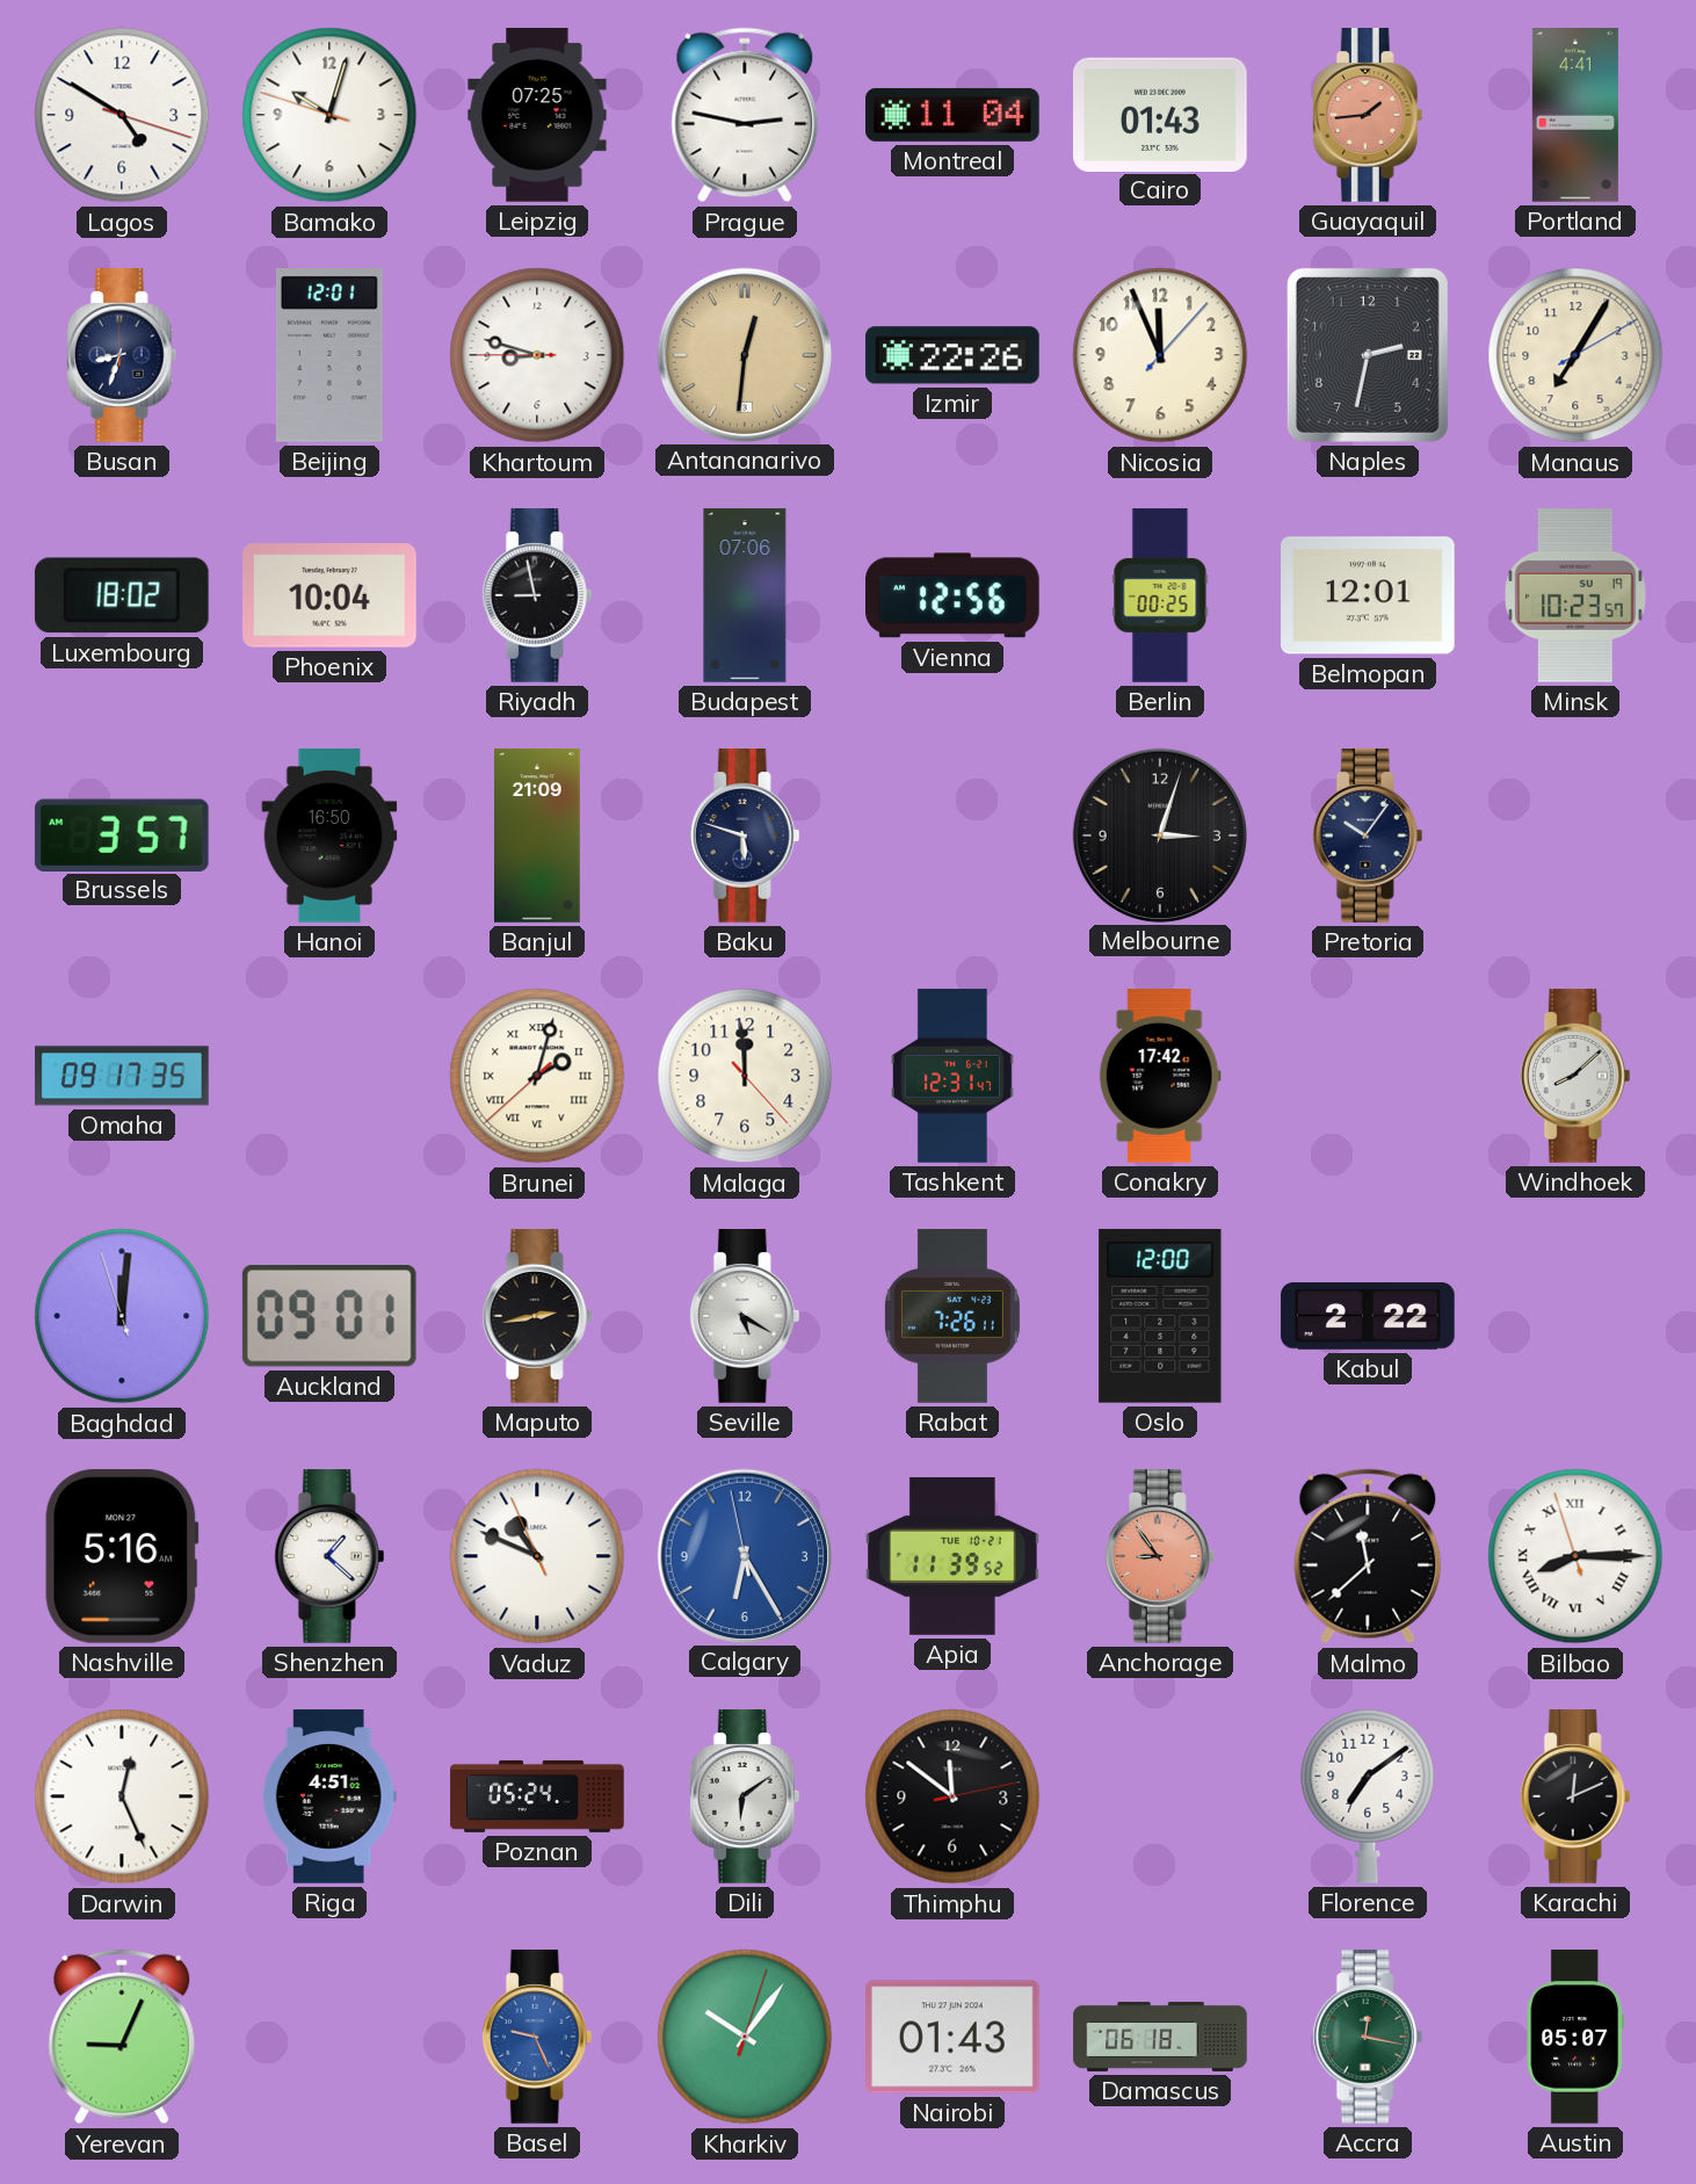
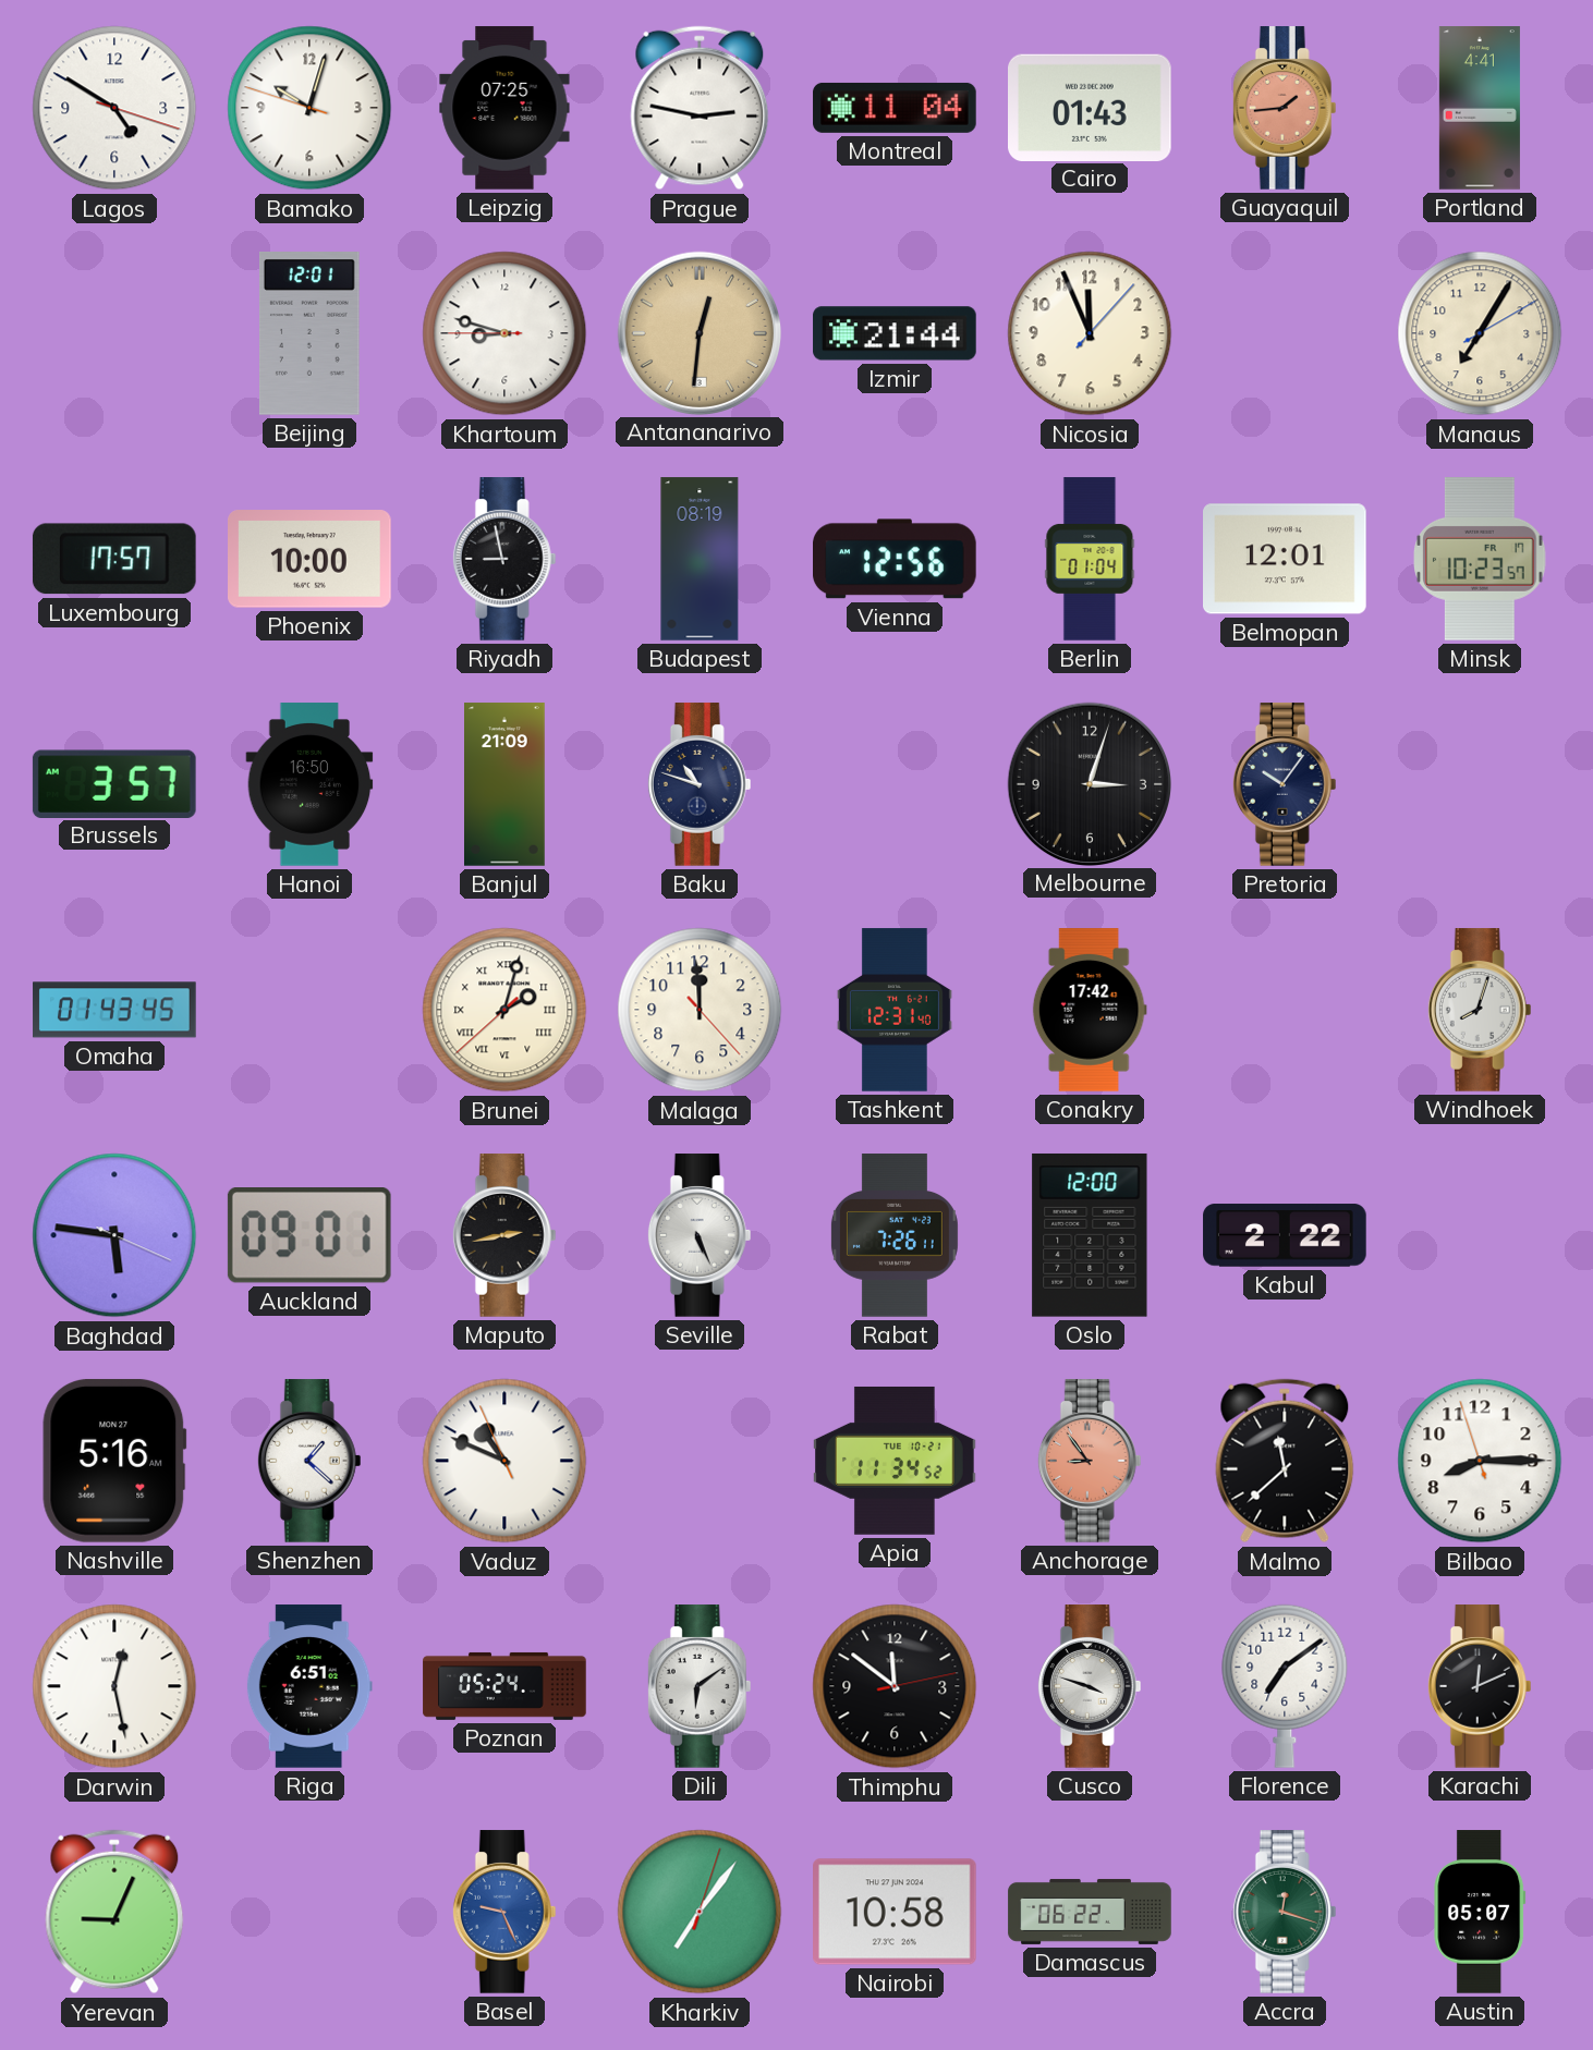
Busan: 8:33 -> none
Izmir: 22:26 -> 21:44
Naples: 2:32 -> none
Luxembourg: 18:02 -> 17:57
Phoenix: 10:04 -> 10:00
Budapest: 07:06 -> 08:19
Berlin: 00:25 -> 01:04
Minsk date: SU 19 -> FR 17
Baku: 5:48 -> 10:48
Omaha: 09:17 -> 01:43
Tashkent: 12:31:47 -> 12:31:40
Windhoek: 8:08 -> 8:03
Baghdad: 12:00 -> 5:46
Seville: 5:20 -> 5:26
Calgary: 6:24 -> none
Apia: 11:39 -> 11:34
Bilbao numerals: Roman -> Arabic
Darwin: 12:26 -> 12:28
Riga: 4:51 -> 6:51
Cusco: none -> 3:48
Kharkiv: 10:06 -> 7:06
Nairobi: 01:43 -> 10:58
Damascus: 06:18 -> 06:22
Accra: 12:17 -> 12:18
